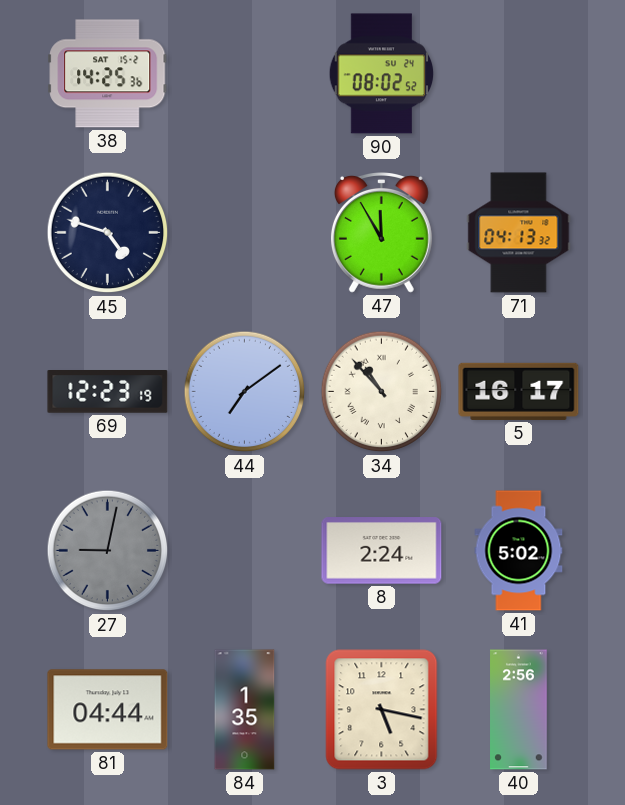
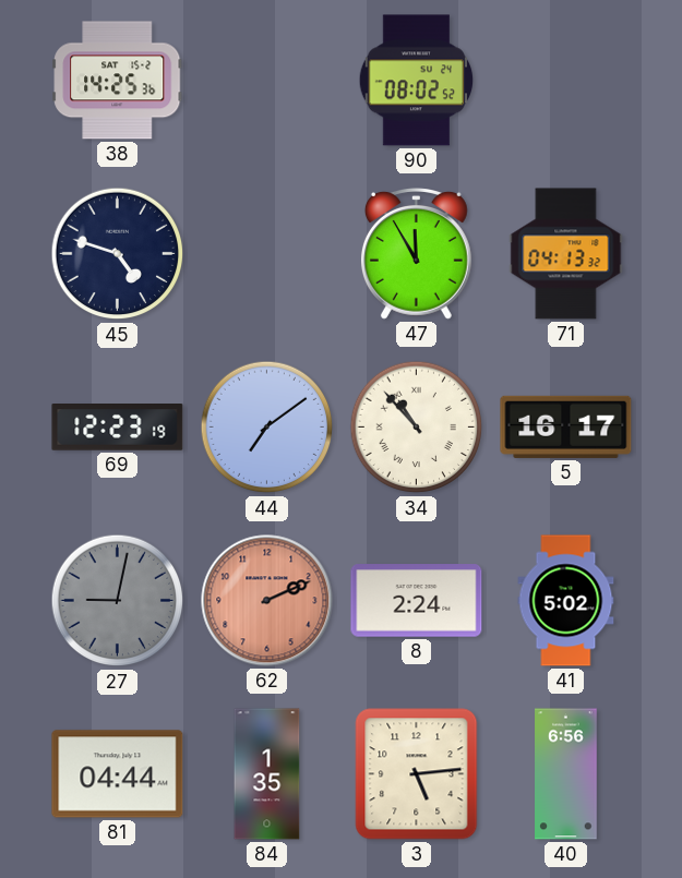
62: none -> 2:11
3: 5:17 -> 5:14
40: 2:56 -> 6:56
